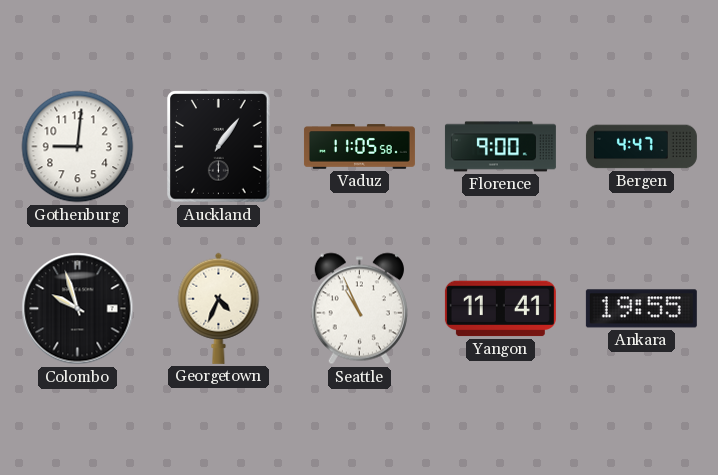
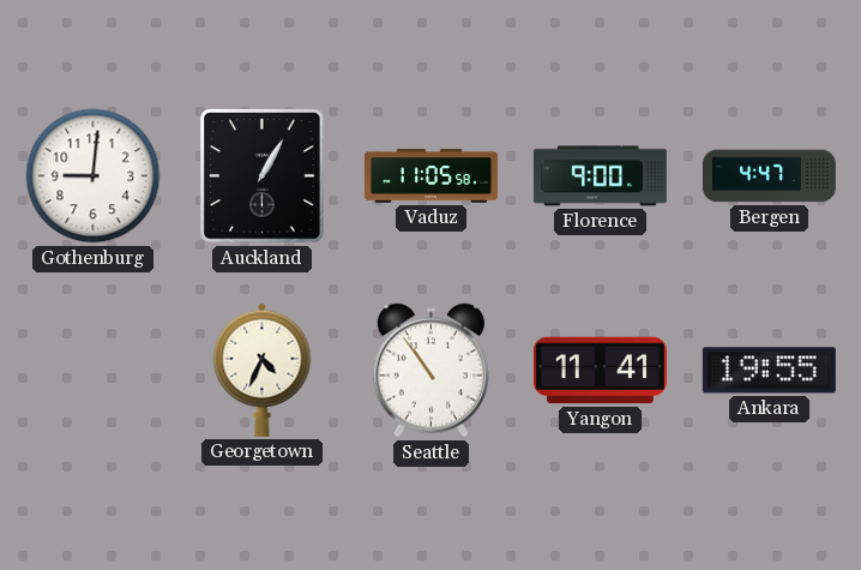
Auckland: 1:06 -> 1:05
Colombo: 9:57 -> none
Seattle: 10:56 -> 10:54
